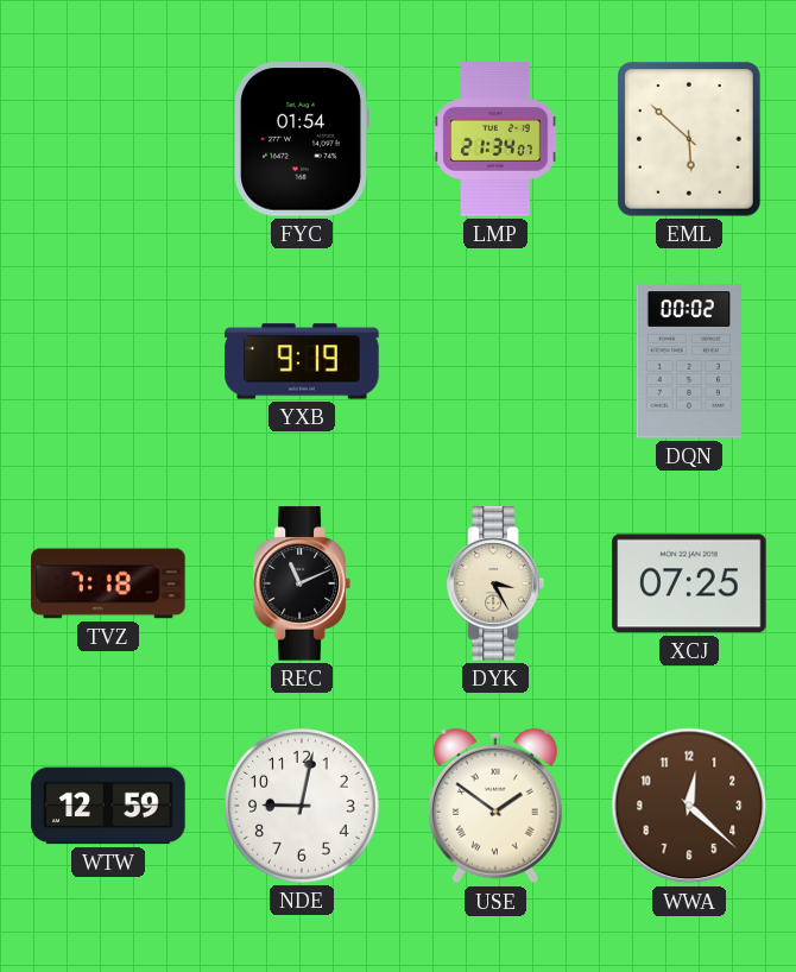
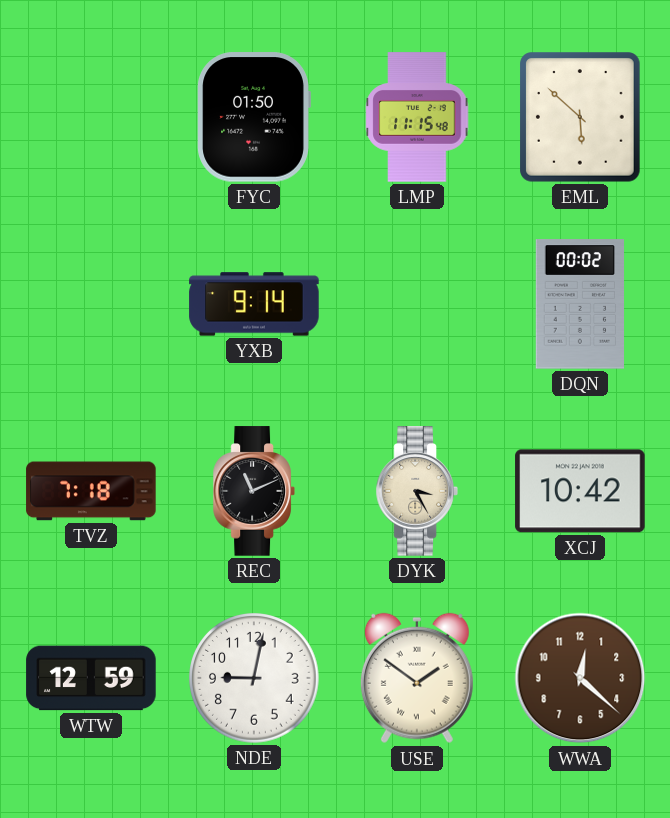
FYC: 01:54 -> 01:50
LMP: 21:34 -> 11:15
YXB: 9:19 -> 9:14
XCJ: 07:25 -> 10:42
